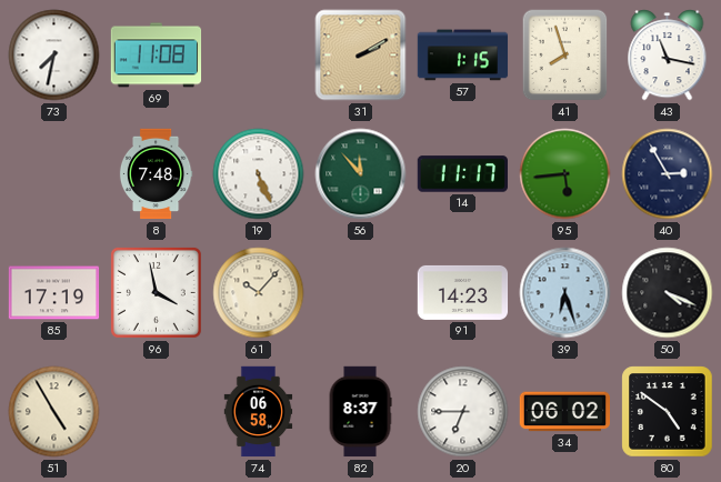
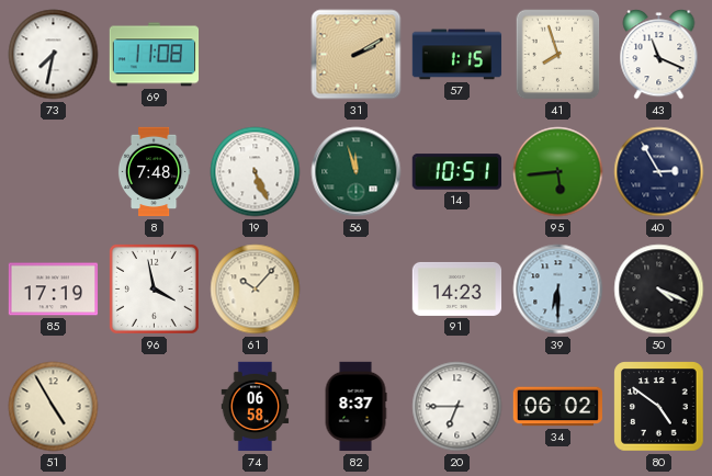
43: 11:17 -> 11:19
56: 11:53 -> 11:57
14: 11:17 -> 10:51
39: 6:27 -> 6:30
